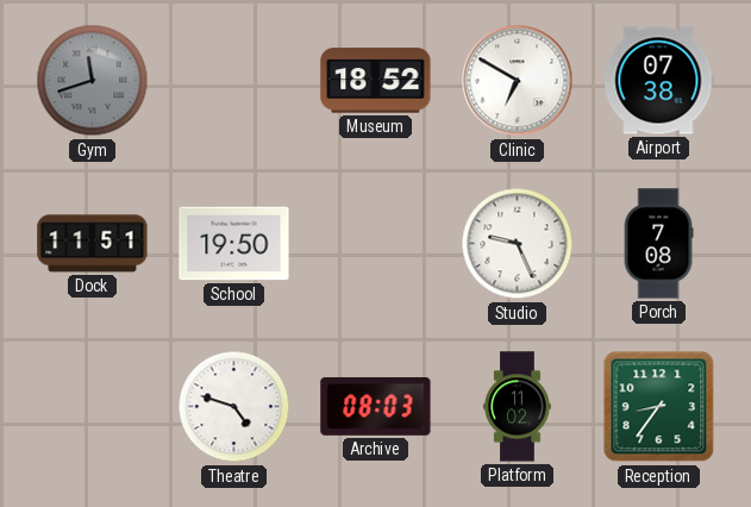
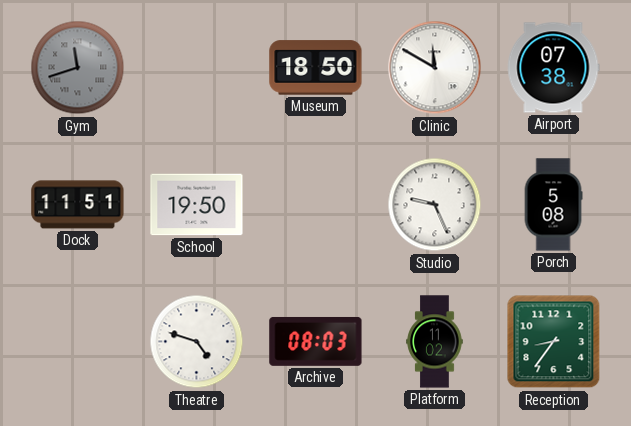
Museum: 18:52 -> 18:50
Clinic: 6:50 -> 11:50
Porch: 7:08 -> 5:08
